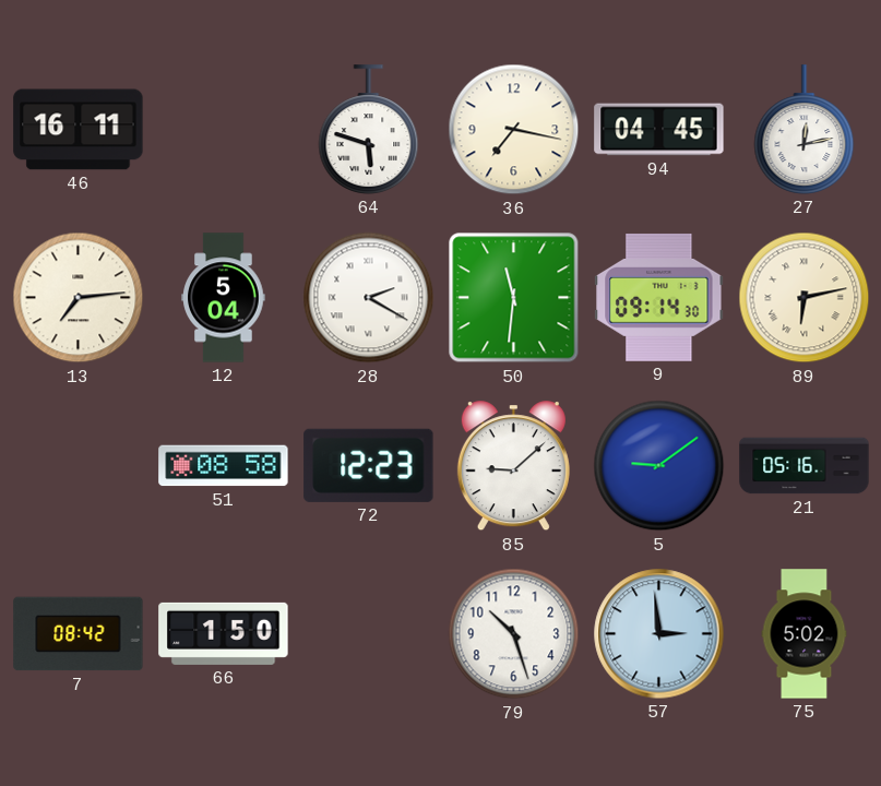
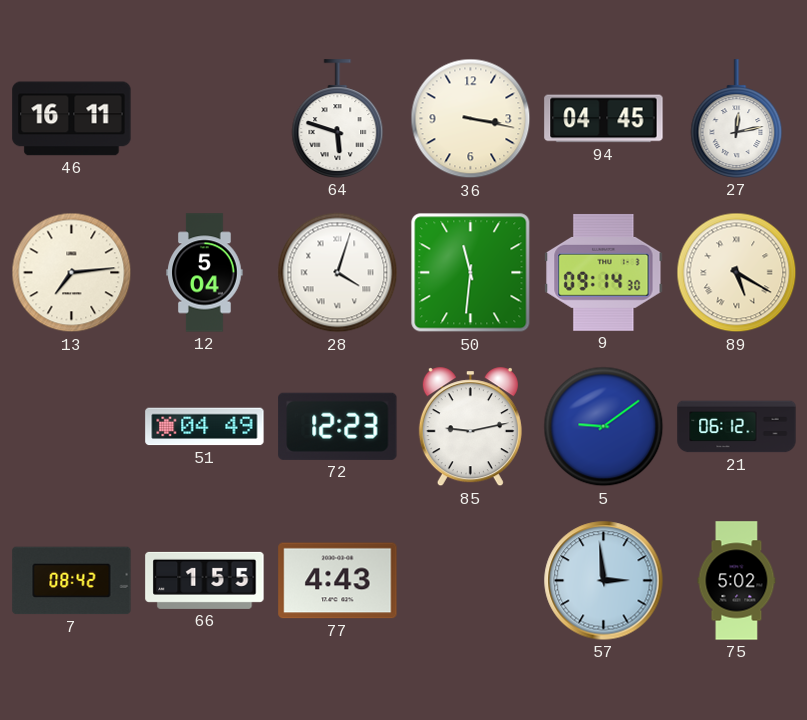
36: 7:17 -> 3:17
28: 2:20 -> 4:03
89: 6:13 -> 5:20
51: 08:58 -> 04:49
85: 9:08 -> 9:13
21: 05:16 -> 06:12
66: 1:50 -> 1:55
77: none -> 4:43
79: 10:27 -> none
